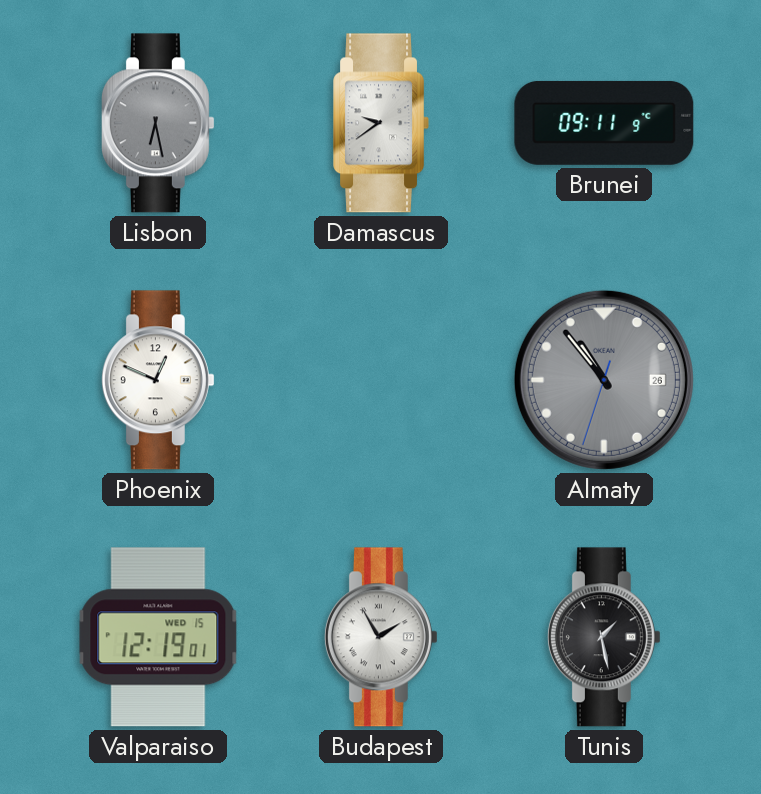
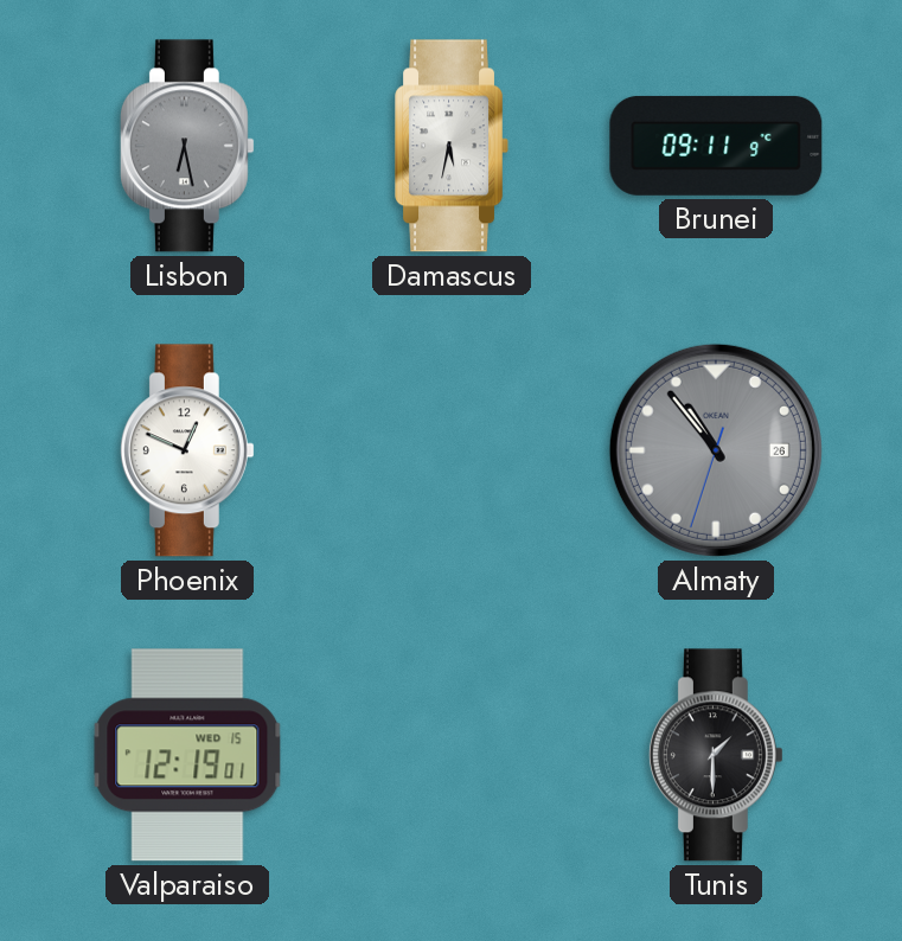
Damascus: 9:39 -> 5:32
Budapest: 1:55 -> none
Tunis: 1:28 -> 1:30
